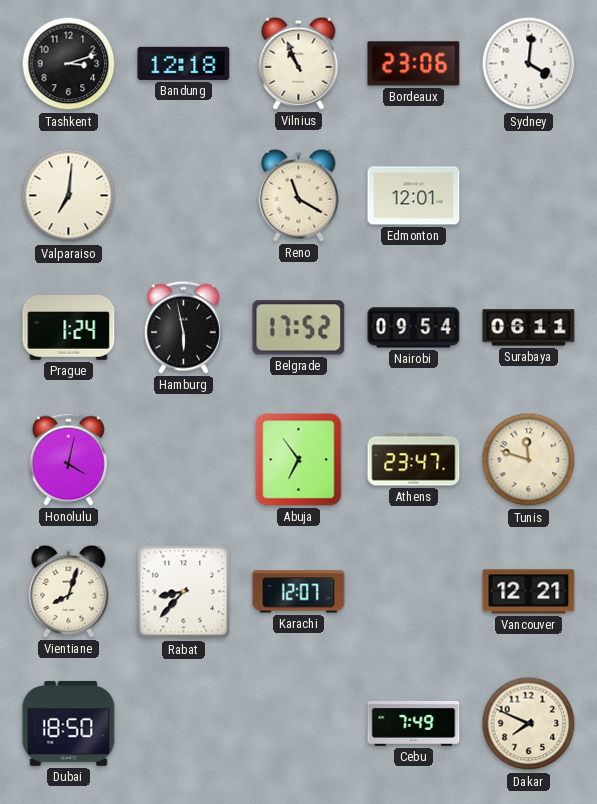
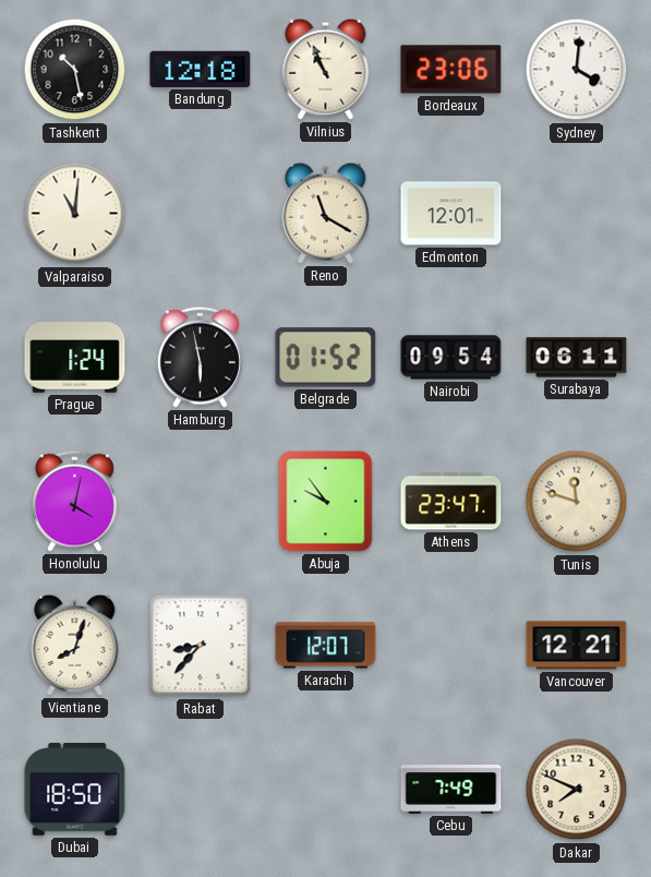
Tashkent: 3:12 -> 10:28
Valparaiso: 7:01 -> 11:01
Belgrade: 17:52 -> 01:52
Abuja: 6:54 -> 9:54
